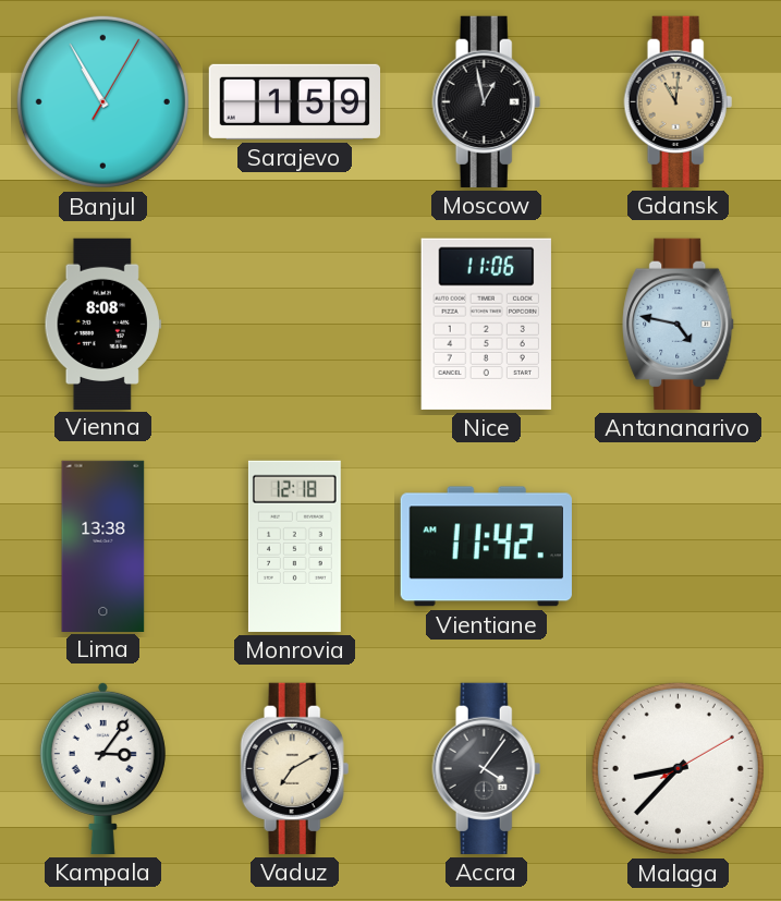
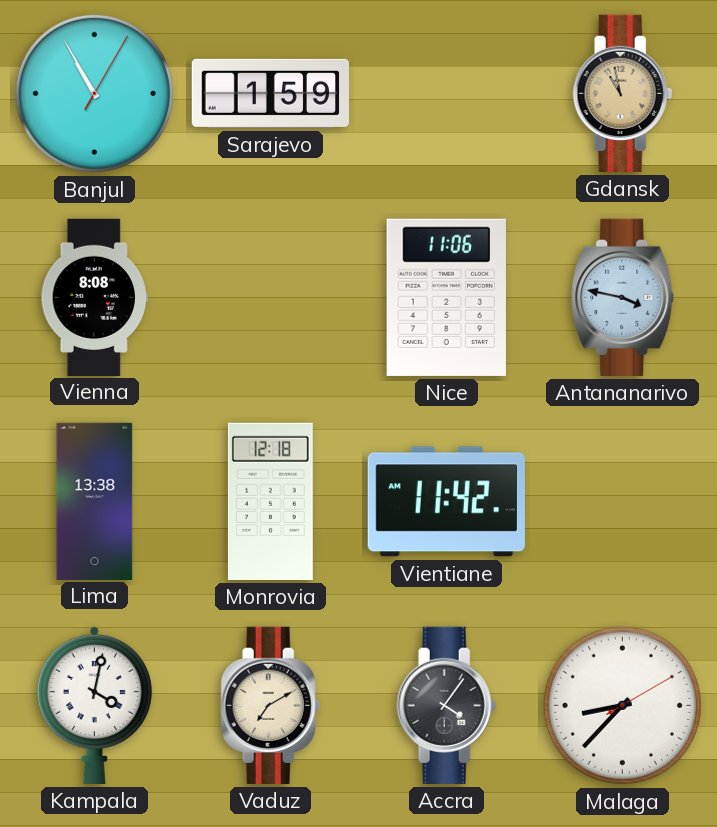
Moscow: 12:58 -> none
Gdansk: 11:01 -> 10:58
Antananarivo: 4:47 -> 3:47
Kampala: 3:06 -> 4:02
